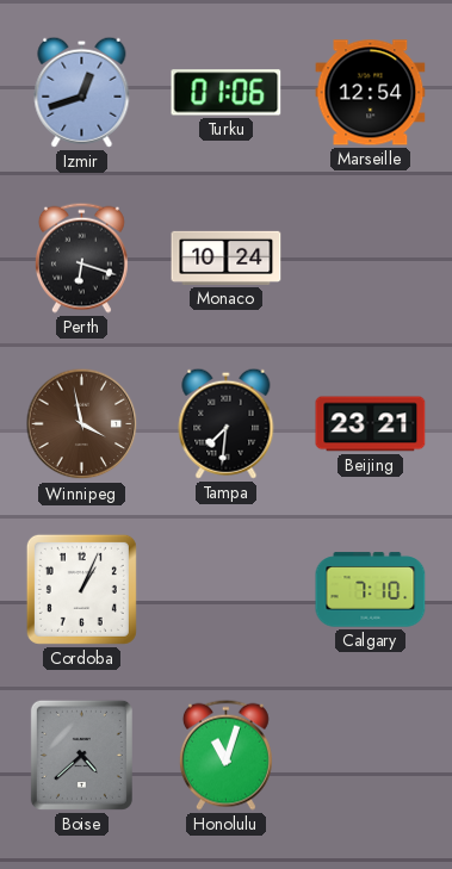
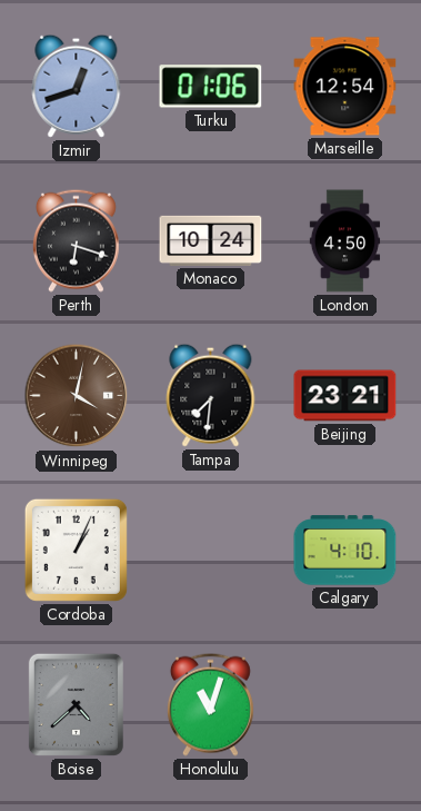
London: none -> 4:50
Winnipeg: 3:58 -> 4:02
Calgary: 7:10 -> 4:10
